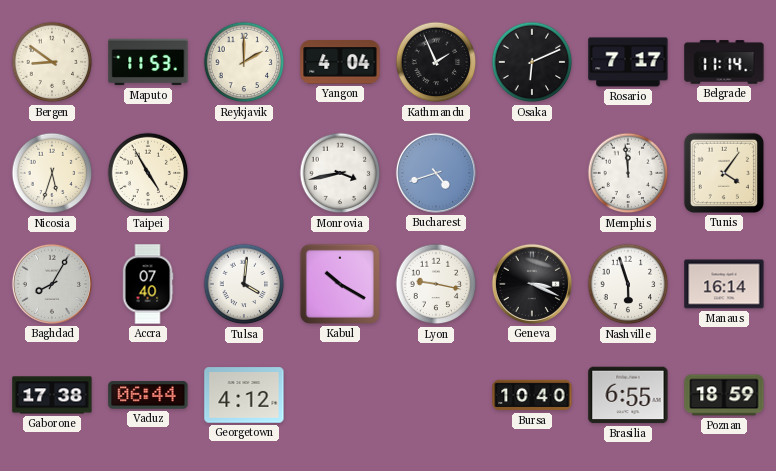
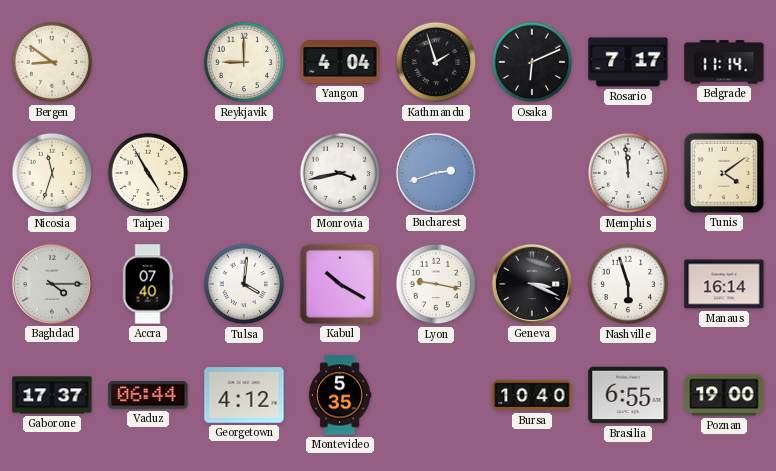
Maputo: 11:53 -> none
Reykjavik: 2:00 -> 9:00
Kathmandu: 1:56 -> 1:57
Nicosia: 5:33 -> 11:33
Bucharest: 4:42 -> 2:42
Tunis: 4:06 -> 4:09
Baghdad: 8:05 -> 4:15
Gaborone: 17:38 -> 17:37
Montevideo: none -> 5:35
Poznan: 18:59 -> 19:00
